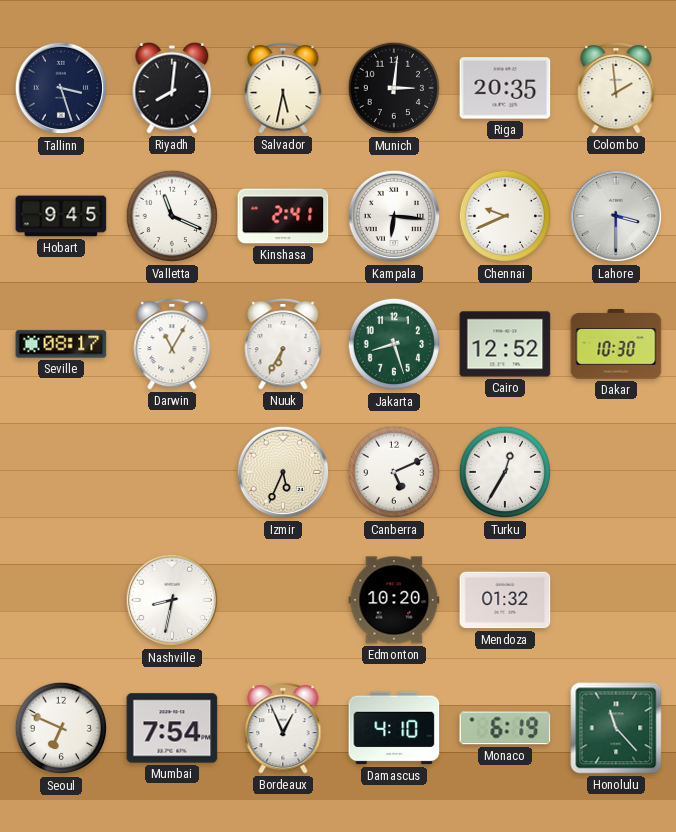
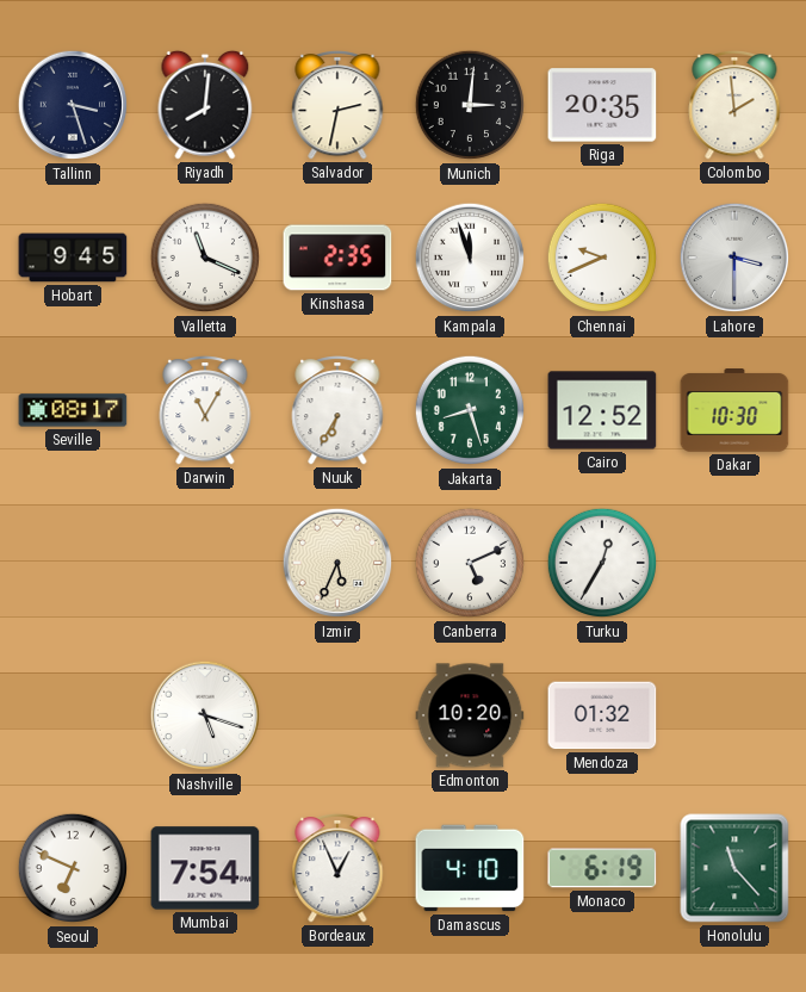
Salvador: 5:32 -> 2:32
Kinshasa: 2:41 -> 2:35
Kampala: 6:16 -> 11:57
Nashville: 8:32 -> 5:18
